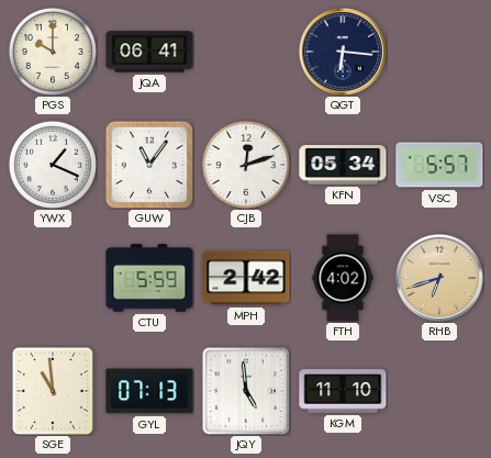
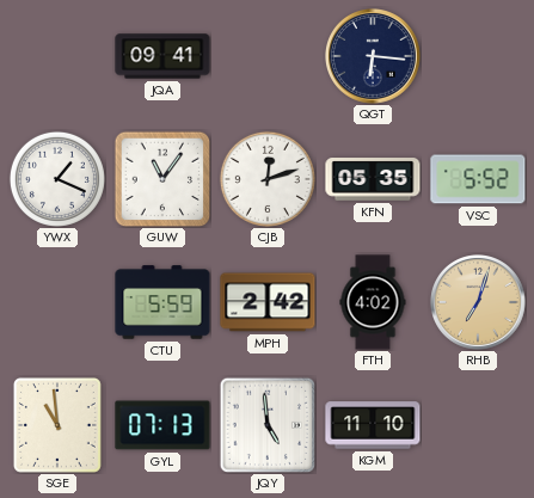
PGS: 10:00 -> none
JQA: 06:41 -> 09:41
KFN: 05:34 -> 05:35
VSC: 5:57 -> 5:52
RHB: 6:42 -> 7:03
